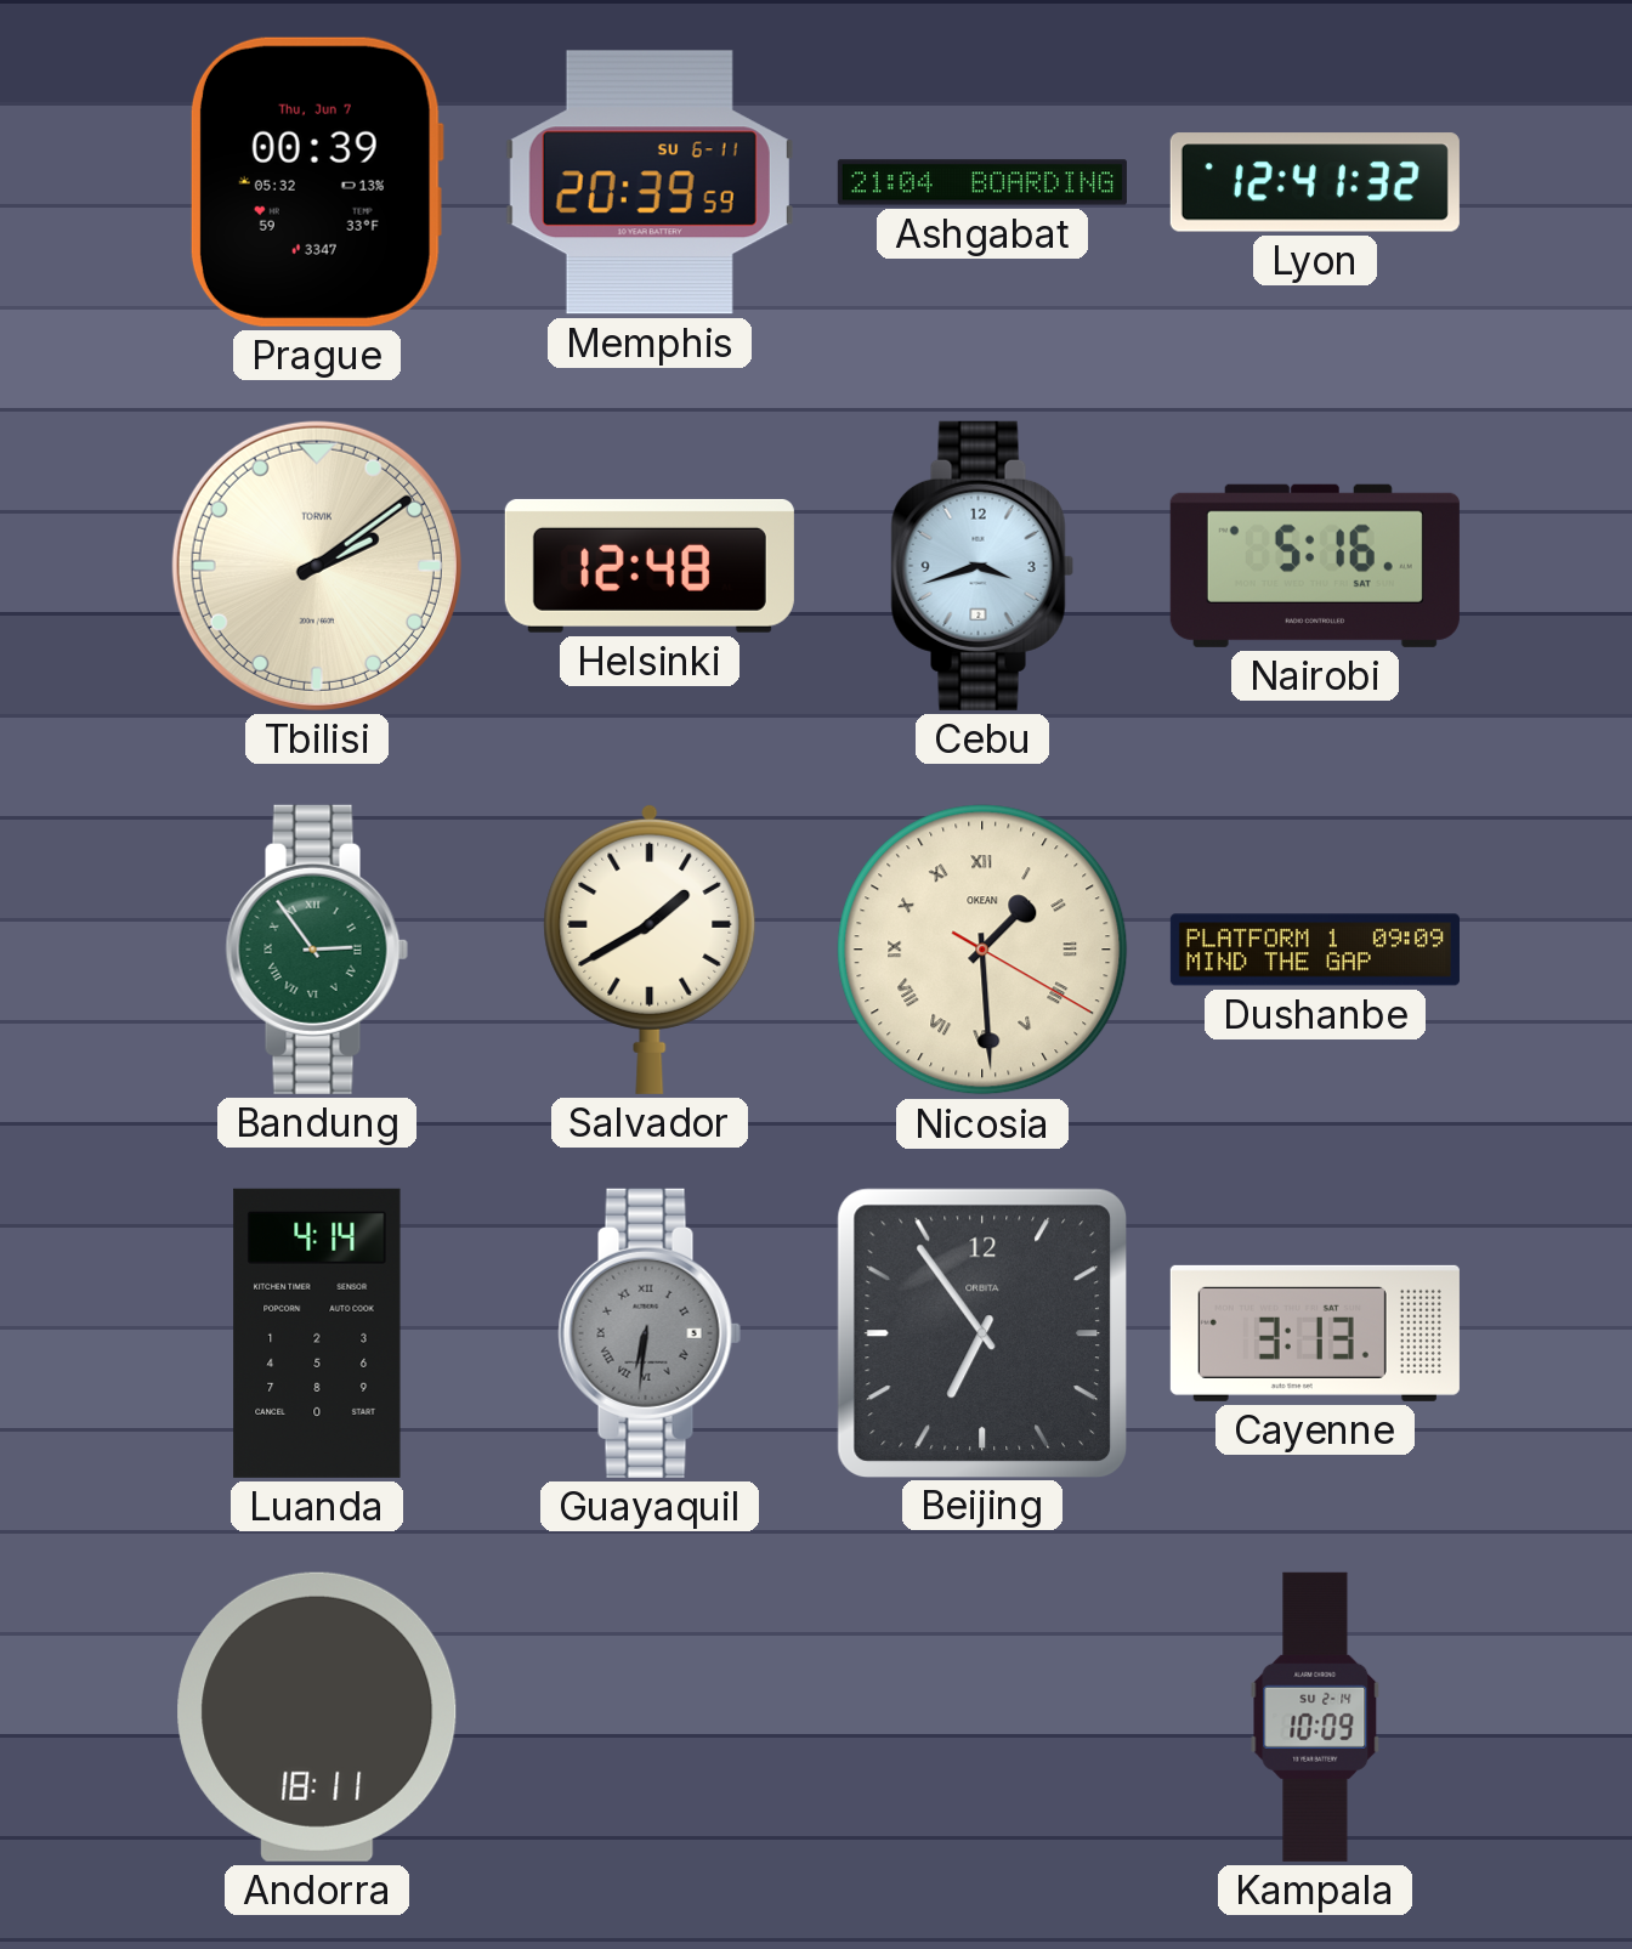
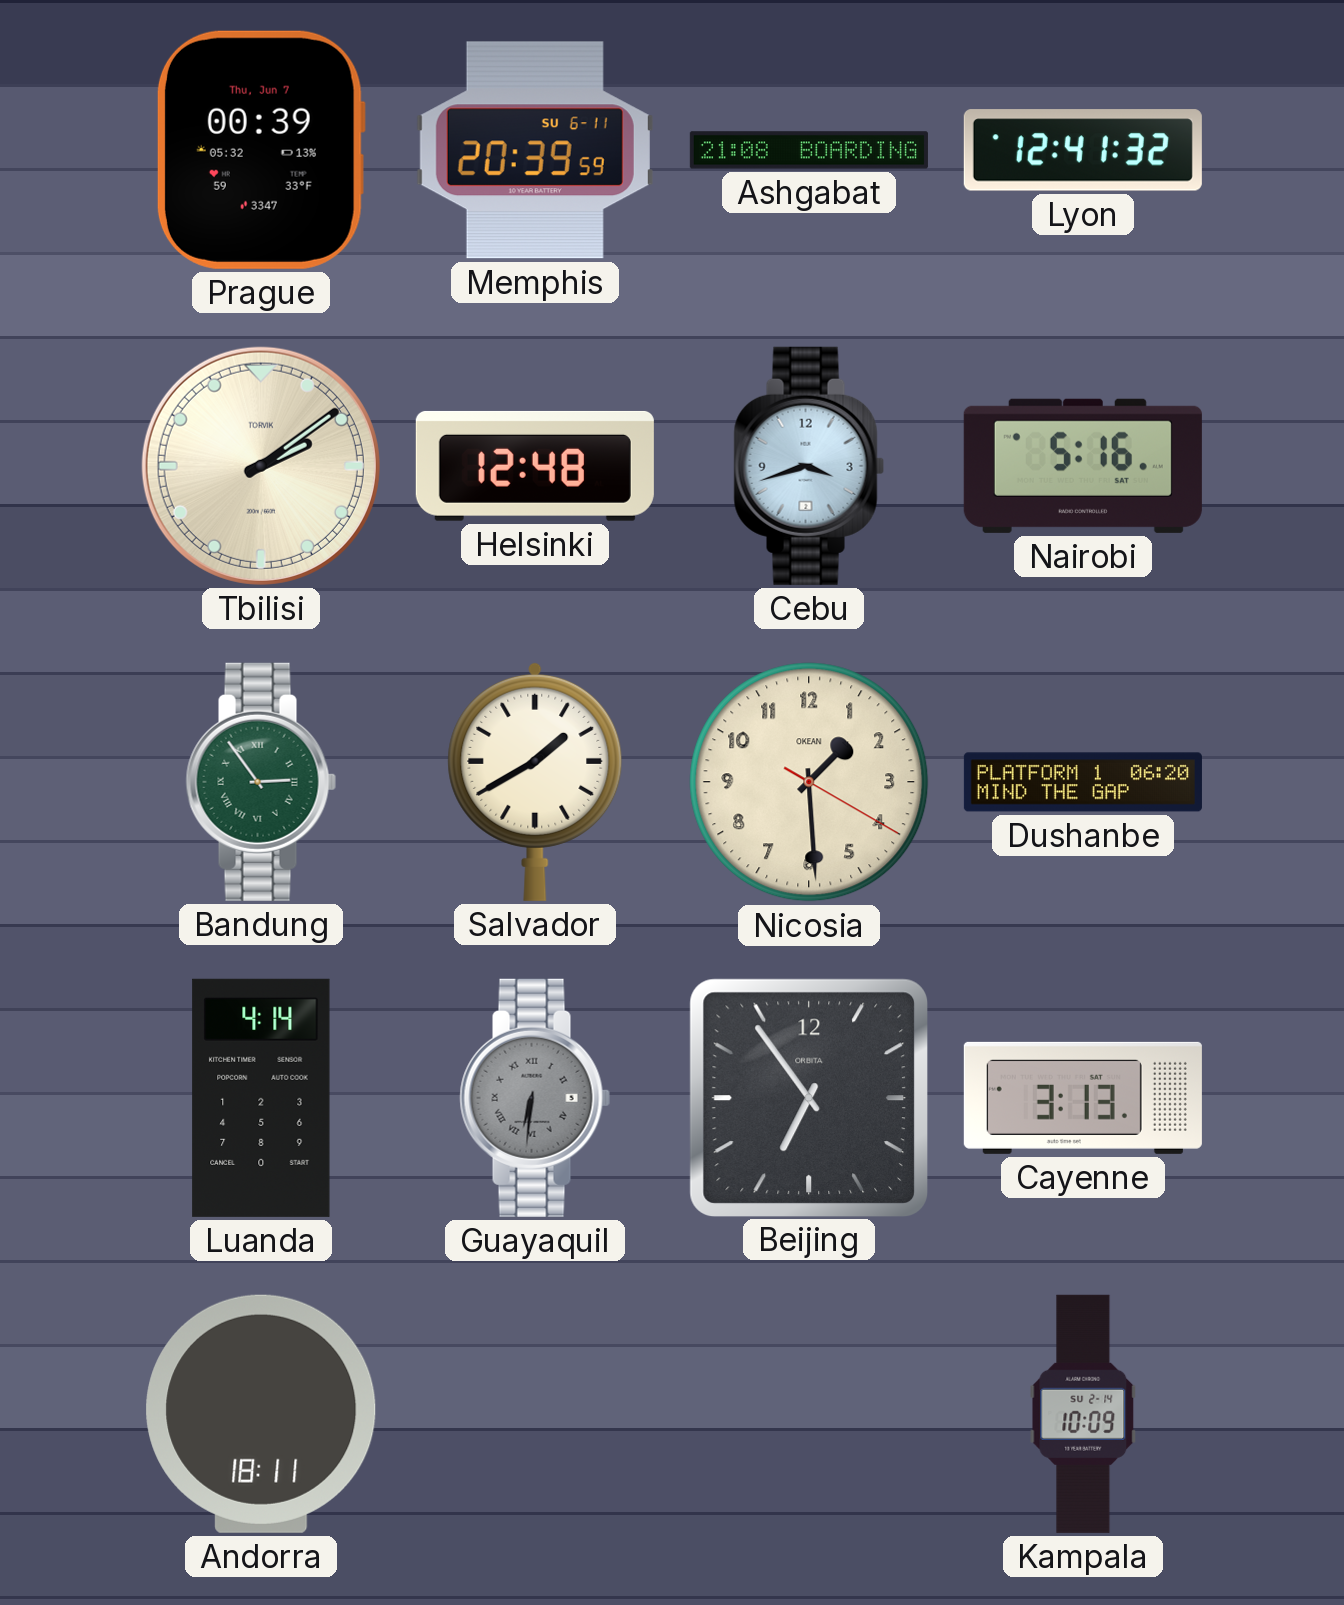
Ashgabat: 21:04 -> 21:08
Nicosia numerals: Roman -> Arabic
Dushanbe: 09:09 -> 06:20
